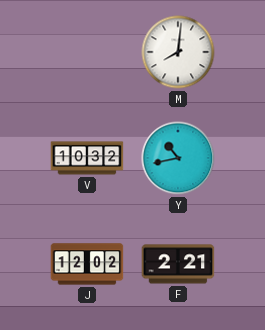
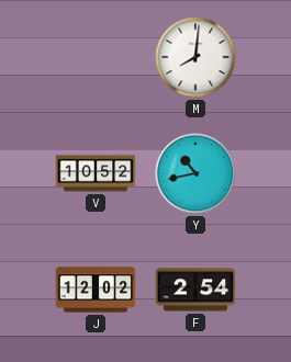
V: 10:32 -> 10:52
F: 2:21 -> 2:54
